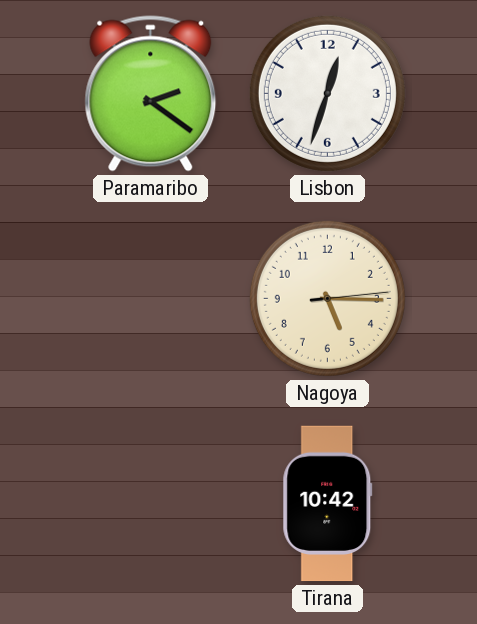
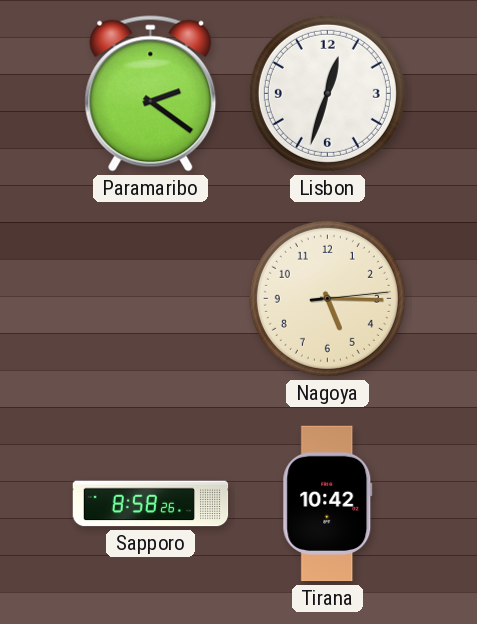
Sapporo: none -> 8:58
